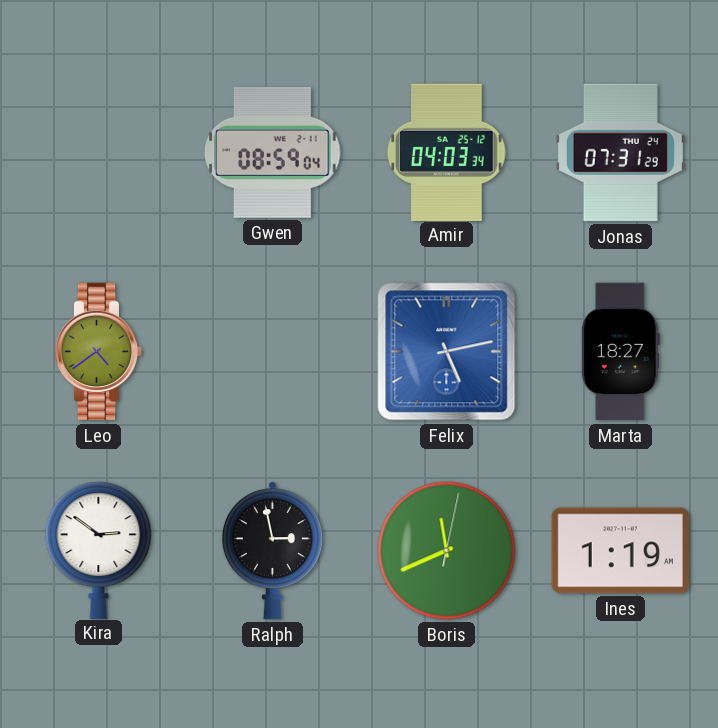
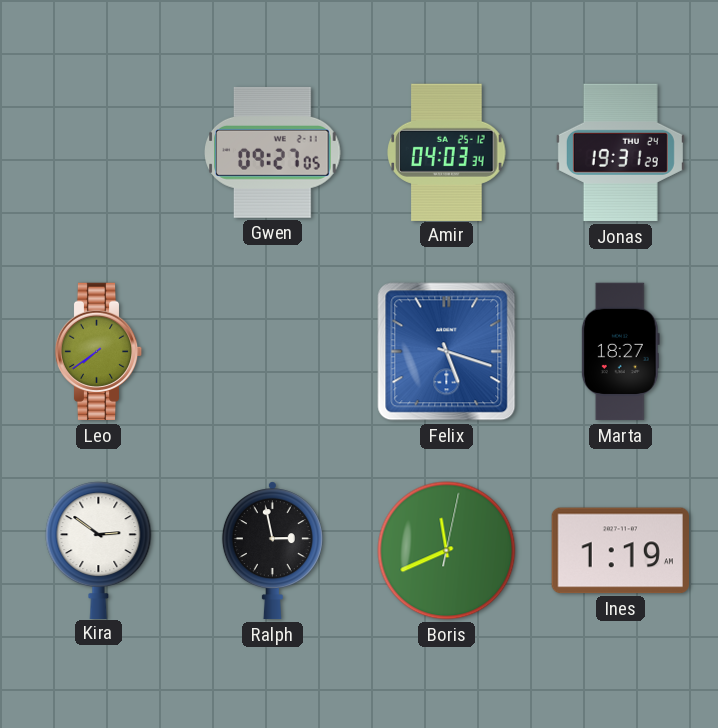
Gwen: 08:59 -> 09:27
Jonas: 07:31 -> 19:31
Leo: 4:39 -> 7:39
Felix: 5:13 -> 5:18
